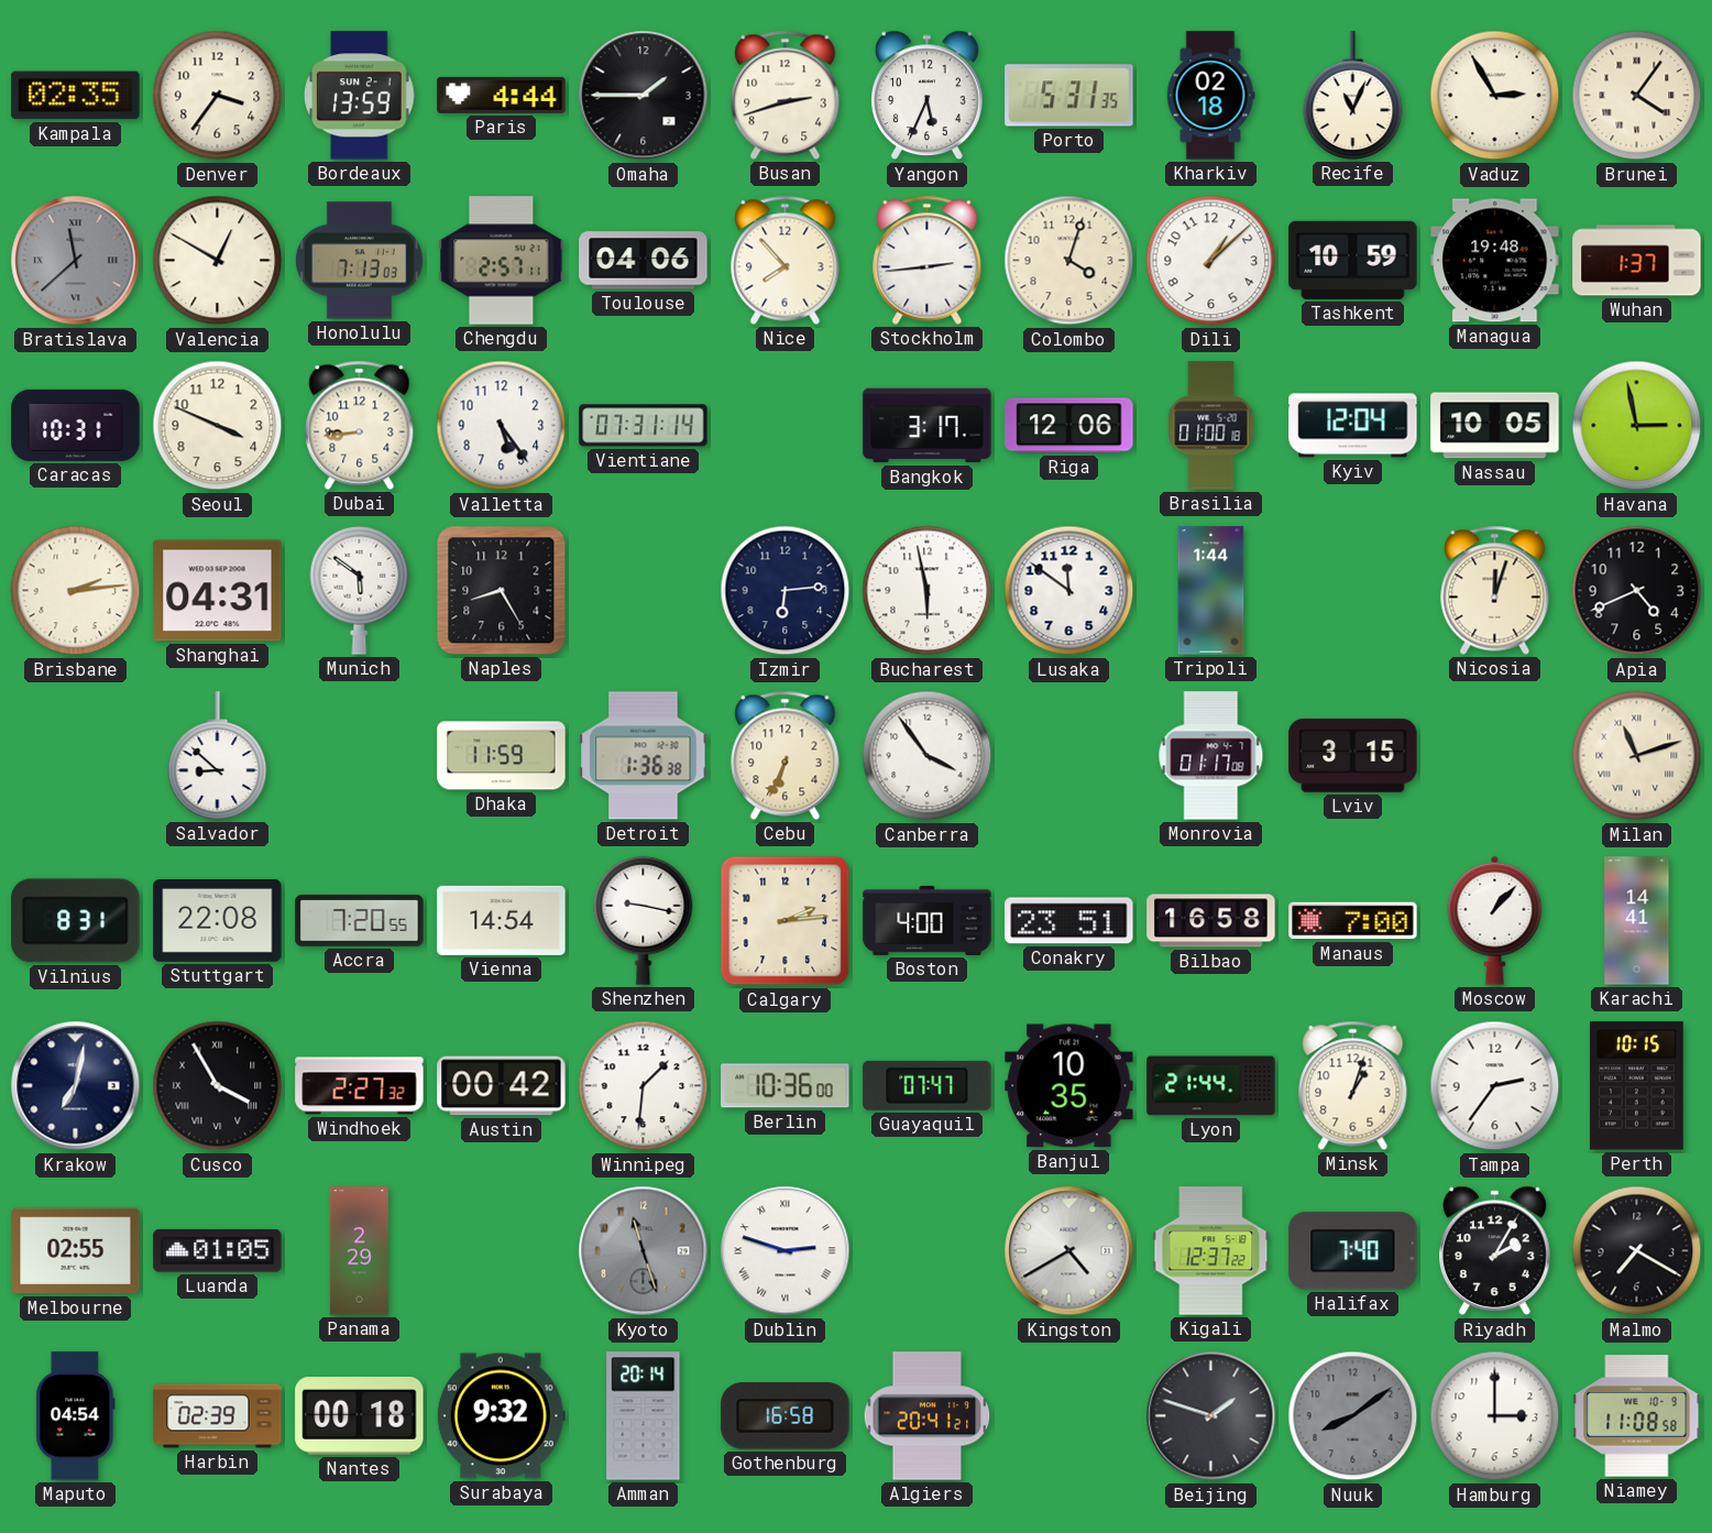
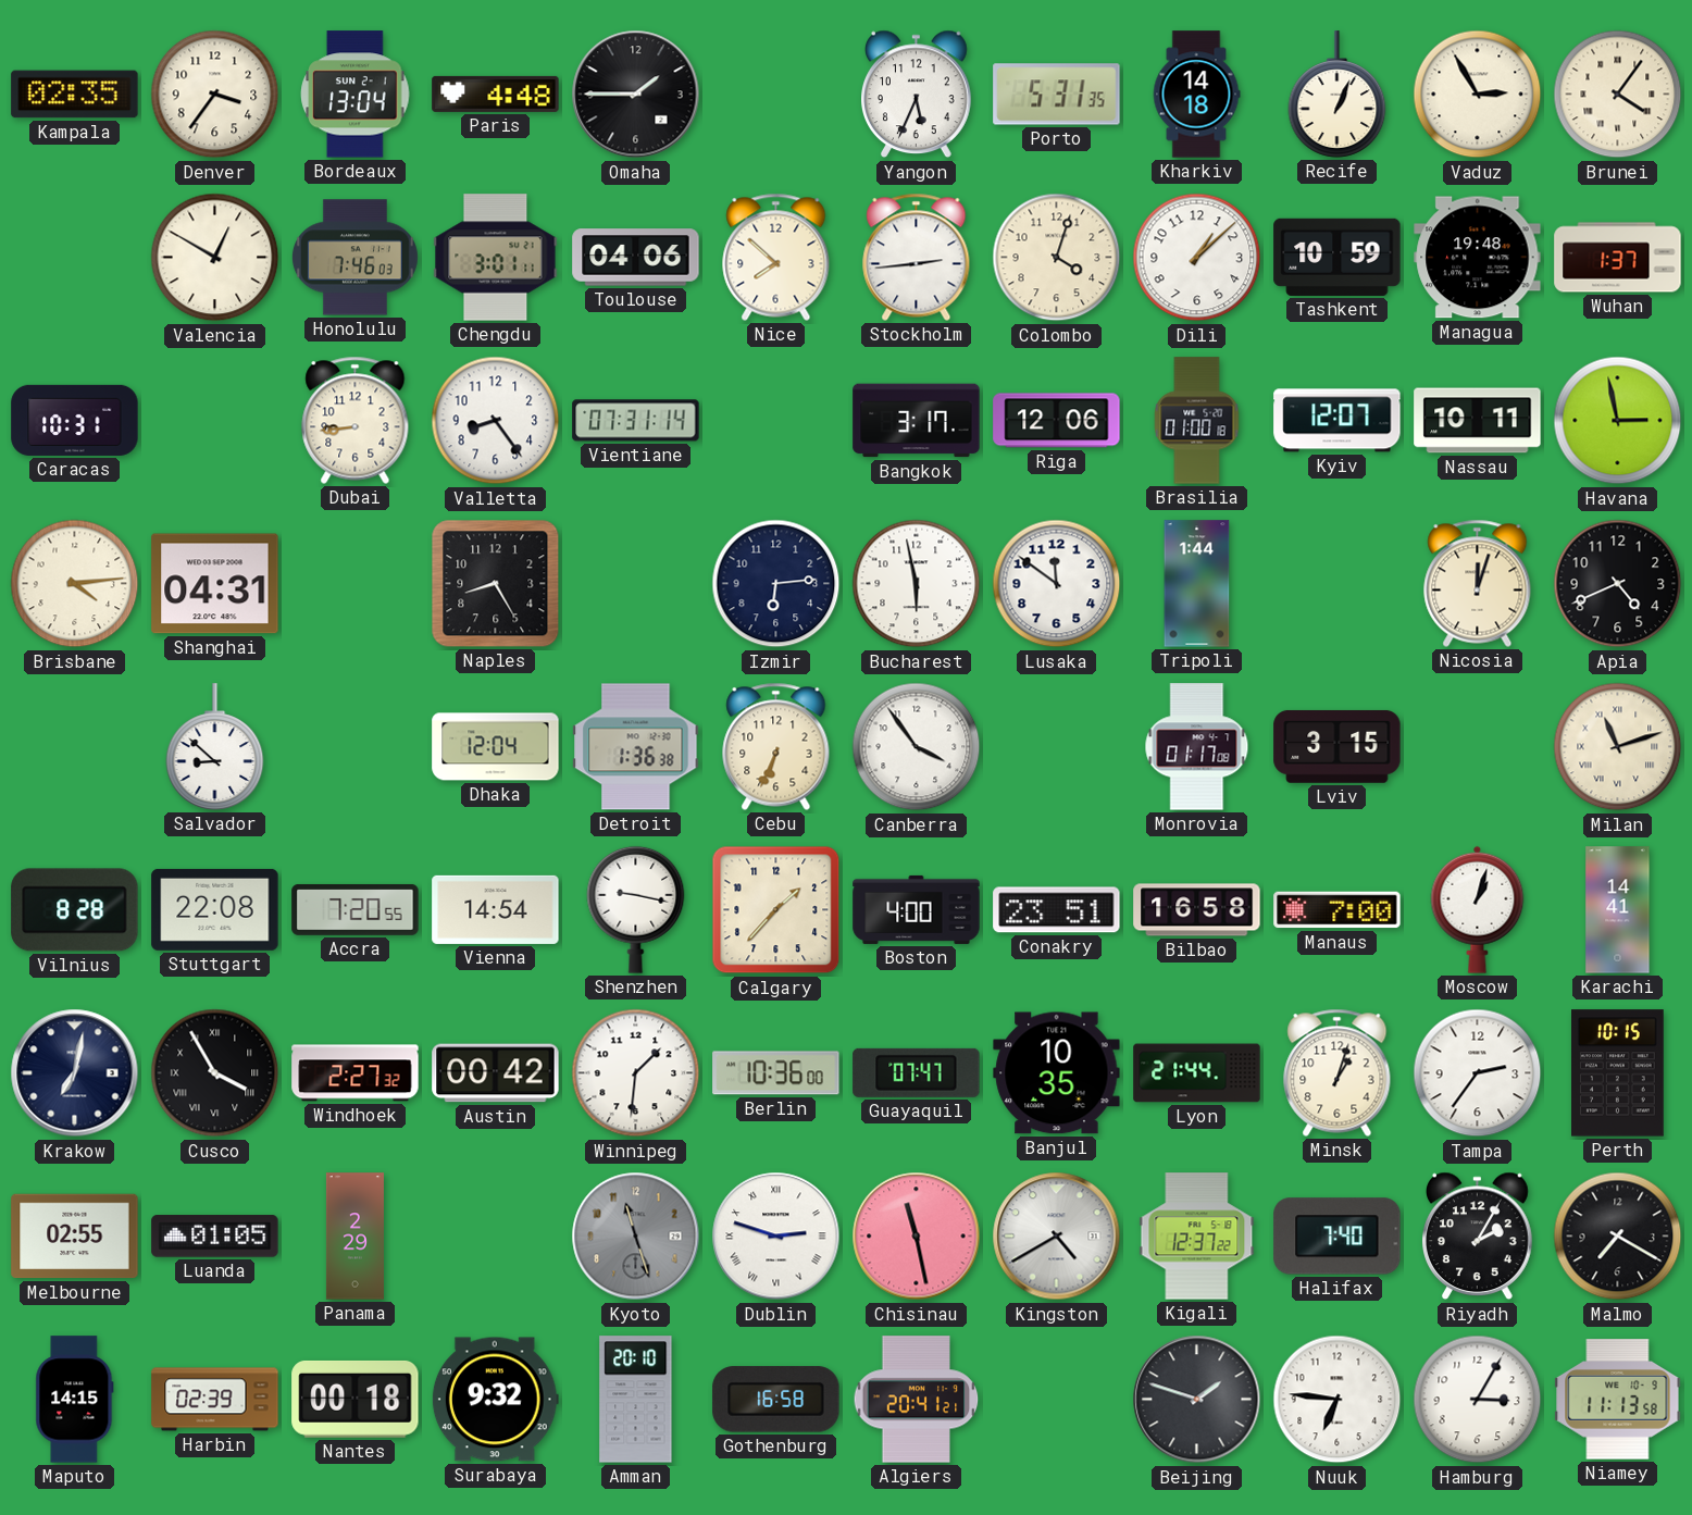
Bordeaux: 13:59 -> 13:04
Paris: 4:44 -> 4:48
Busan: 2:42 -> none
Kharkiv: 02:18 -> 14:18
Recife: 11:04 -> 1:04
Bratislava: 11:38 -> none
Honolulu: 7:13 -> 7:46
Chengdu: 2:57 -> 3:01
Nice: 7:53 -> 7:52
Seoul: 3:49 -> none
Valletta: 5:24 -> 8:24
Kyiv: 12:04 -> 12:07
Nassau: 10:05 -> 10:11
Brisbane: 2:14 -> 4:14
Munich: 5:51 -> none
Dhaka: 11:59 -> 12:04
Vilnius: 8:31 -> 8:28
Calgary: 2:14 -> 1:37
Moscow: 1:07 -> 1:03
Chisinau: none -> 11:28
Maputo: 04:54 -> 14:15
Amman: 20:14 -> 20:10
Nuuk: 8:09 -> 6:46
Nuuk dial: grey -> white
Hamburg: 3:00 -> 3:05
Niamey: 11:08 -> 11:13
